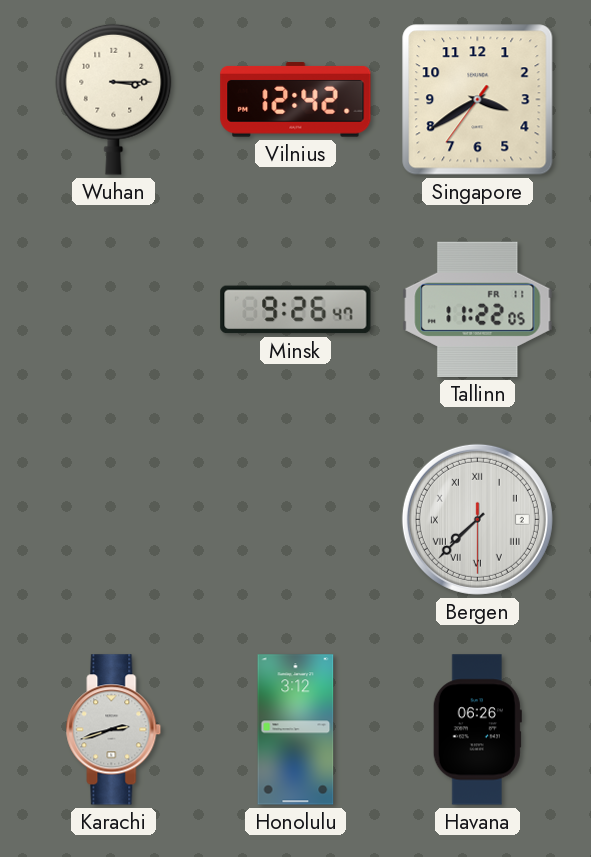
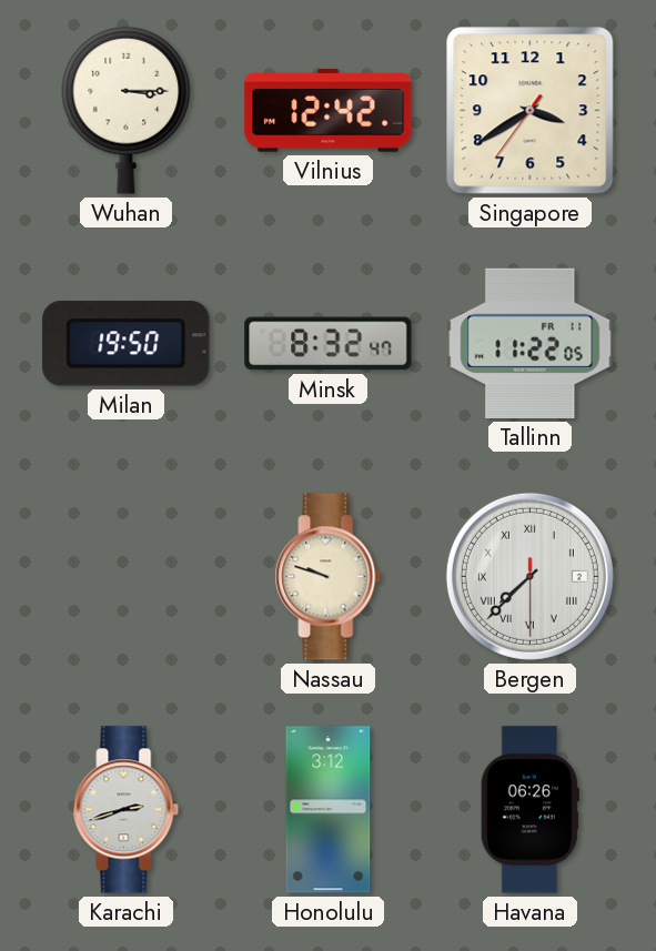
Milan: none -> 19:50
Minsk: 9:26 -> 8:32
Nassau: none -> 9:48
